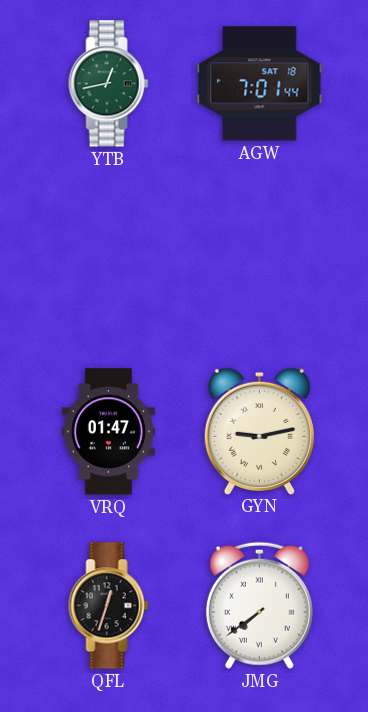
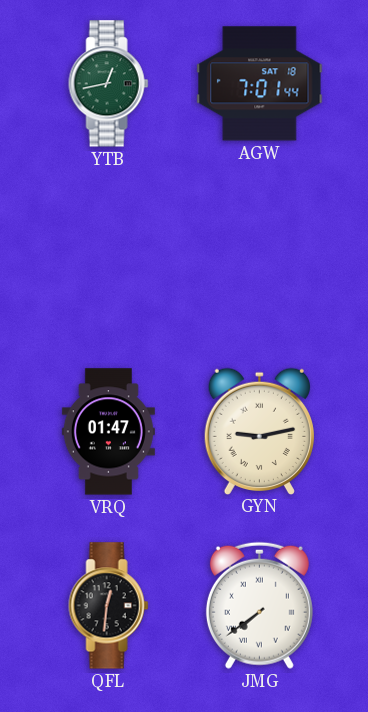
QFL: 12:33 -> 12:31
